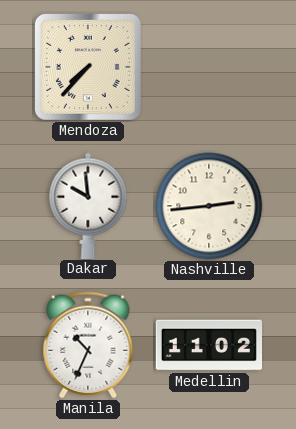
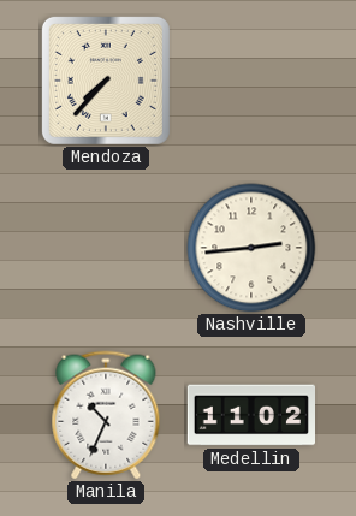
Dakar: 9:59 -> none
